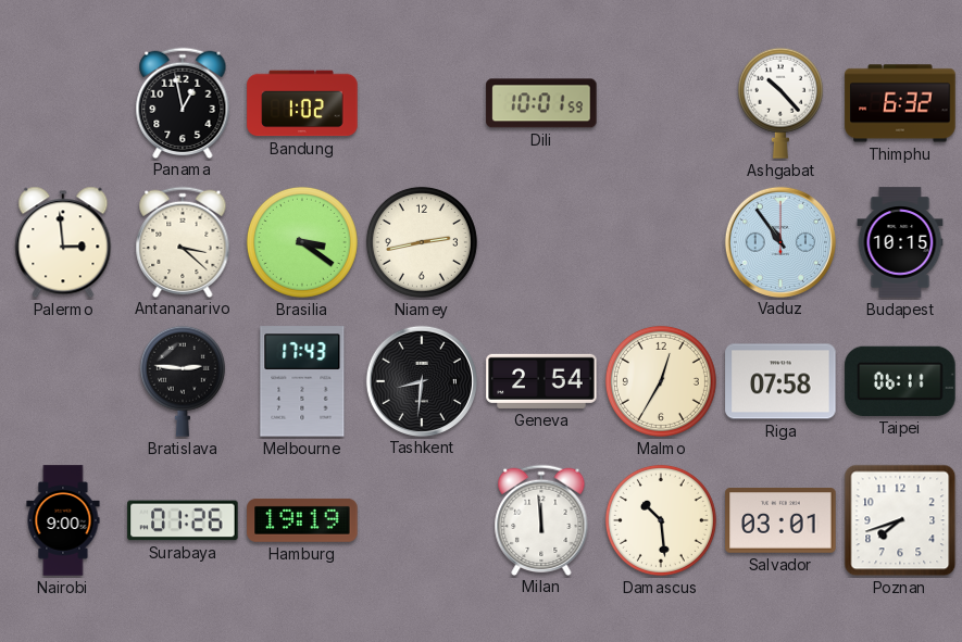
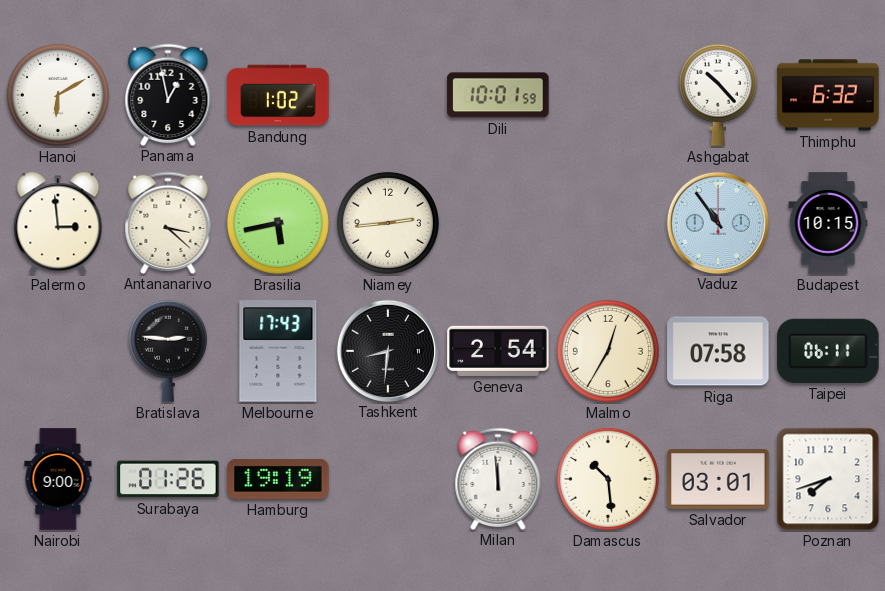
Hanoi: none -> 6:10
Brasilia: 3:21 -> 5:43
Niamey: 2:43 -> 2:44
